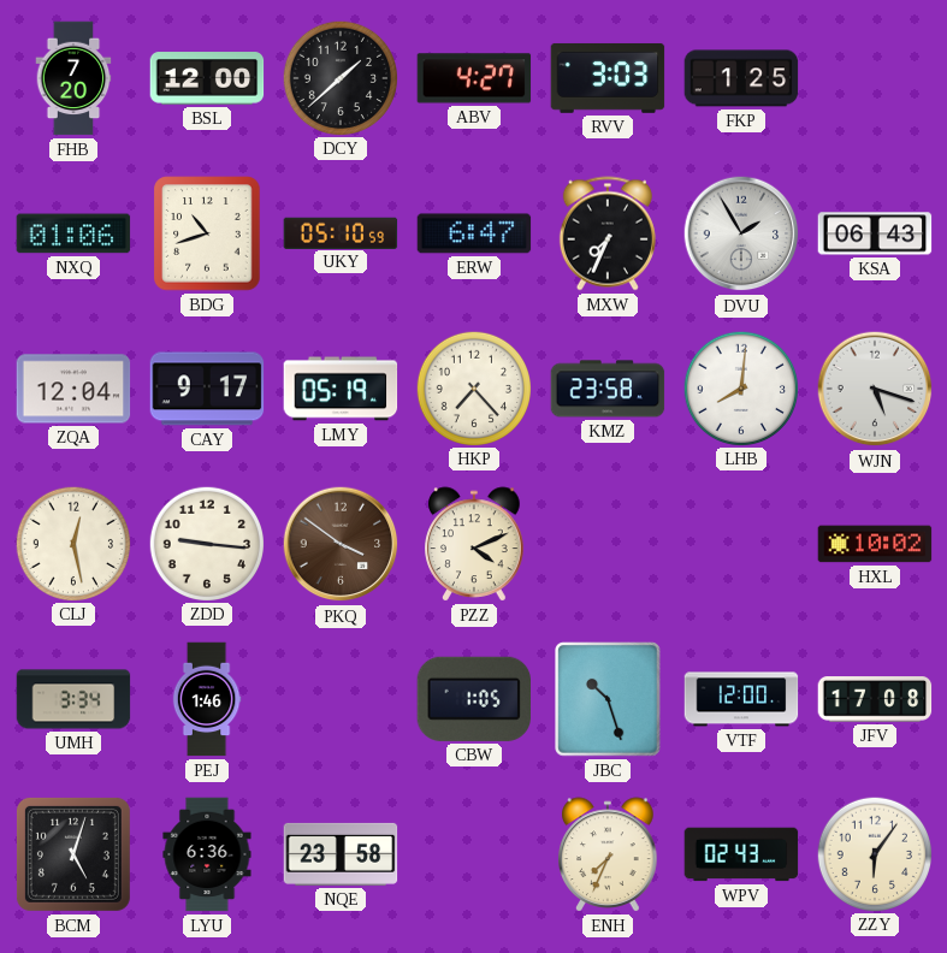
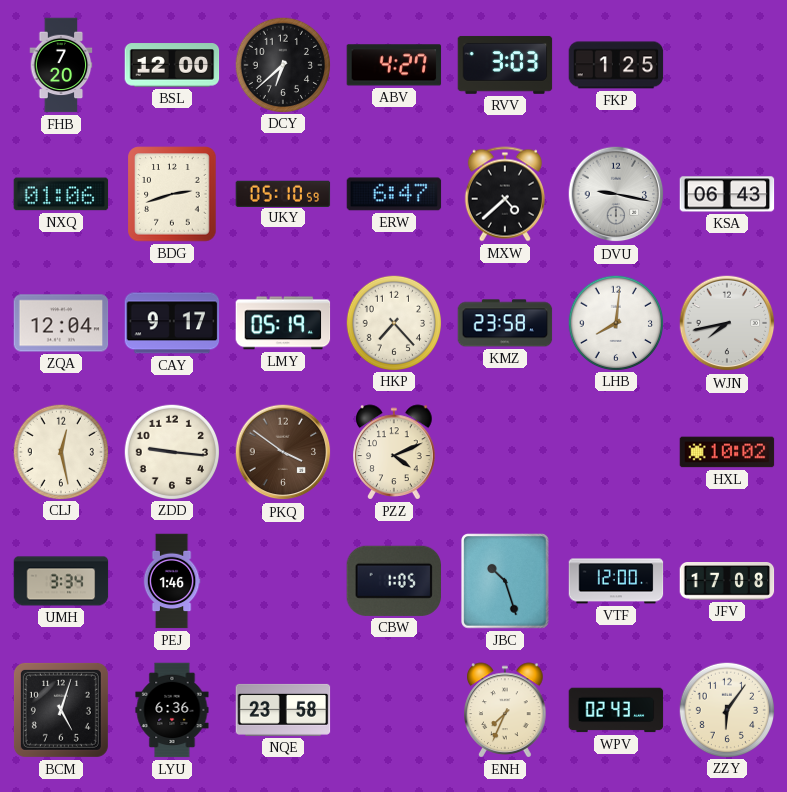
DCY: 1:38 -> 6:38
BDG: 10:42 -> 2:42
MXW: 7:34 -> 4:38
DVU: 1:55 -> 9:17
WJN: 5:18 -> 7:43
